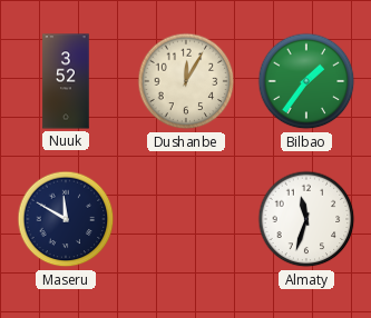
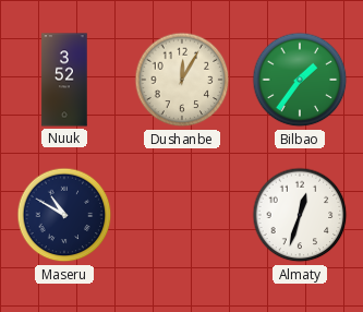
Maseru: 11:50 -> 10:50
Almaty: 11:33 -> 12:33
